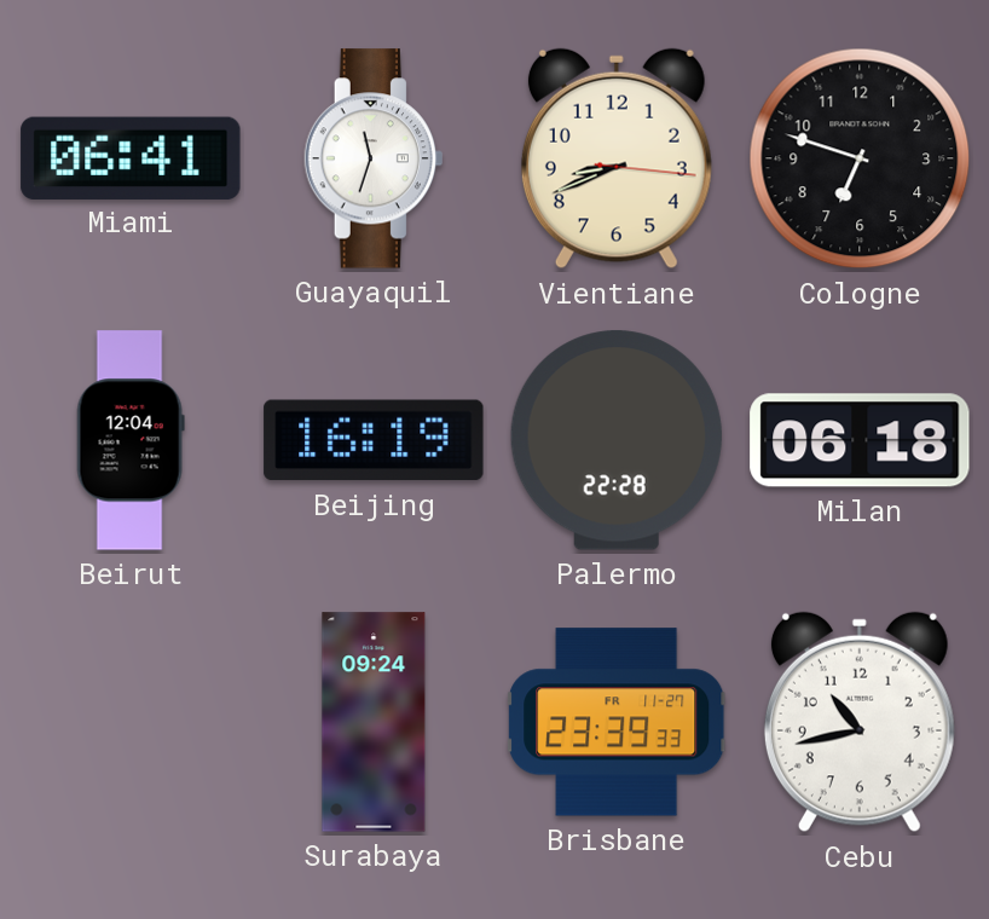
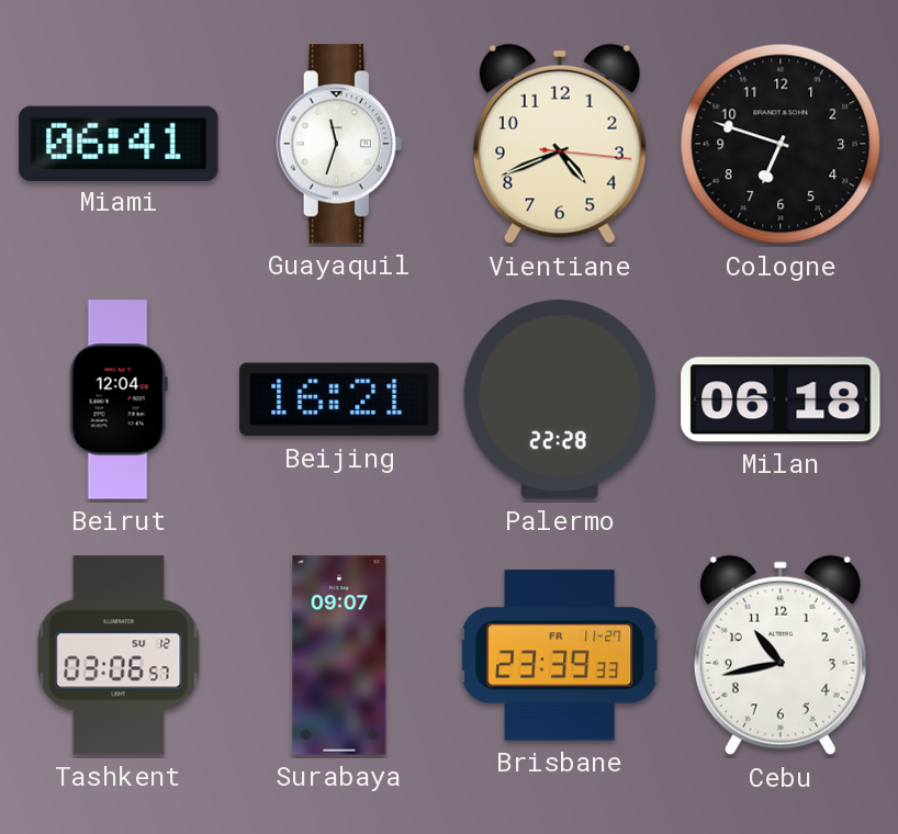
Vientiane: 8:41 -> 4:41
Beijing: 16:19 -> 16:21
Tashkent: none -> 03:06
Surabaya: 09:24 -> 09:07
